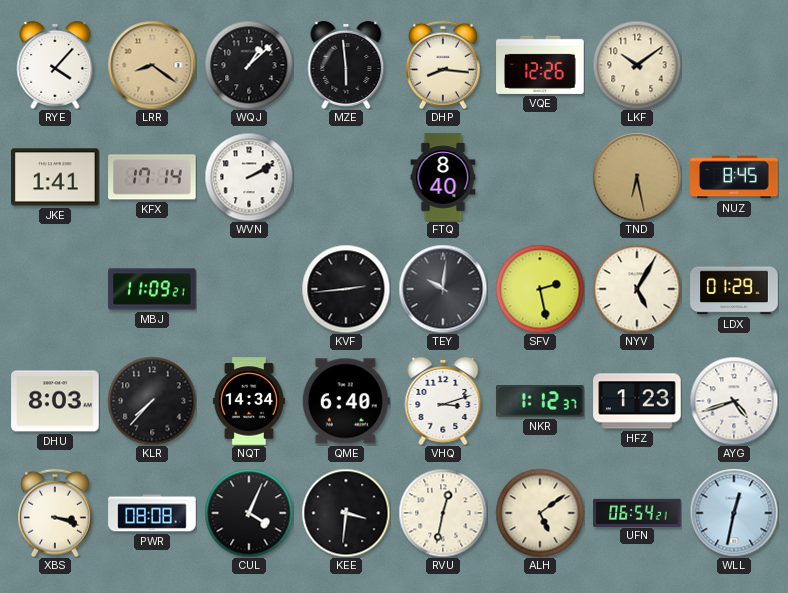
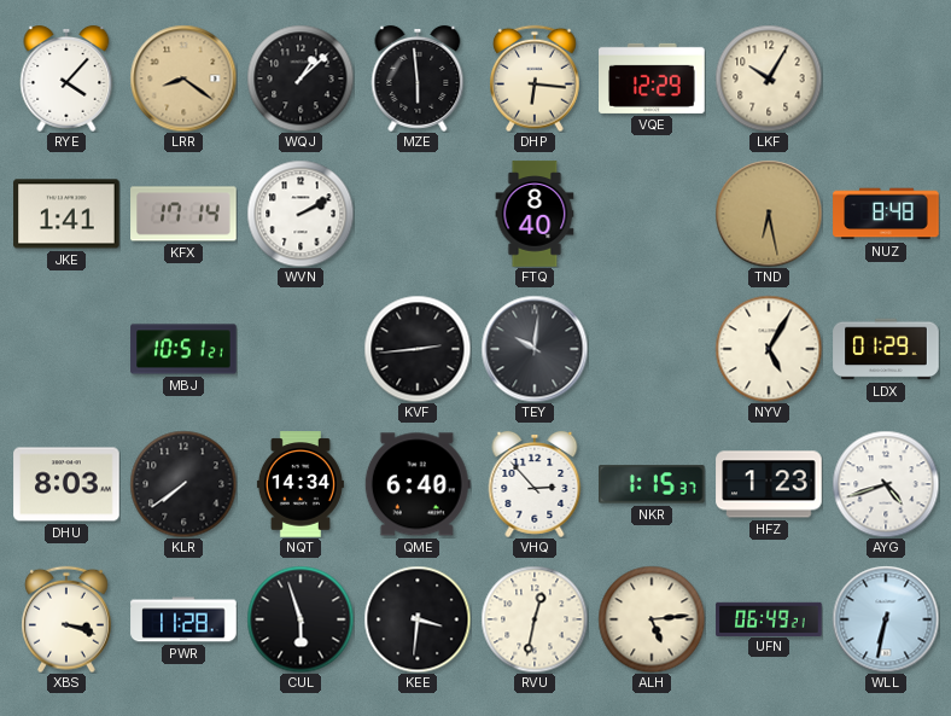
DHP: 8:16 -> 6:16
VQE: 12:26 -> 12:29
LKF: 10:09 -> 10:05
NUZ: 8:45 -> 8:48
MBJ: 11:09 -> 10:51
SFV: 2:28 -> none
KLR: 7:37 -> 7:39
VHQ: 3:12 -> 2:53
NKR: 1:12 -> 1:15
PWR: 08:08 -> 11:28
CUL: 4:04 -> 5:57
ALH: 5:09 -> 5:14
UFN: 06:54 -> 06:49
WLL: 12:32 -> 6:32
